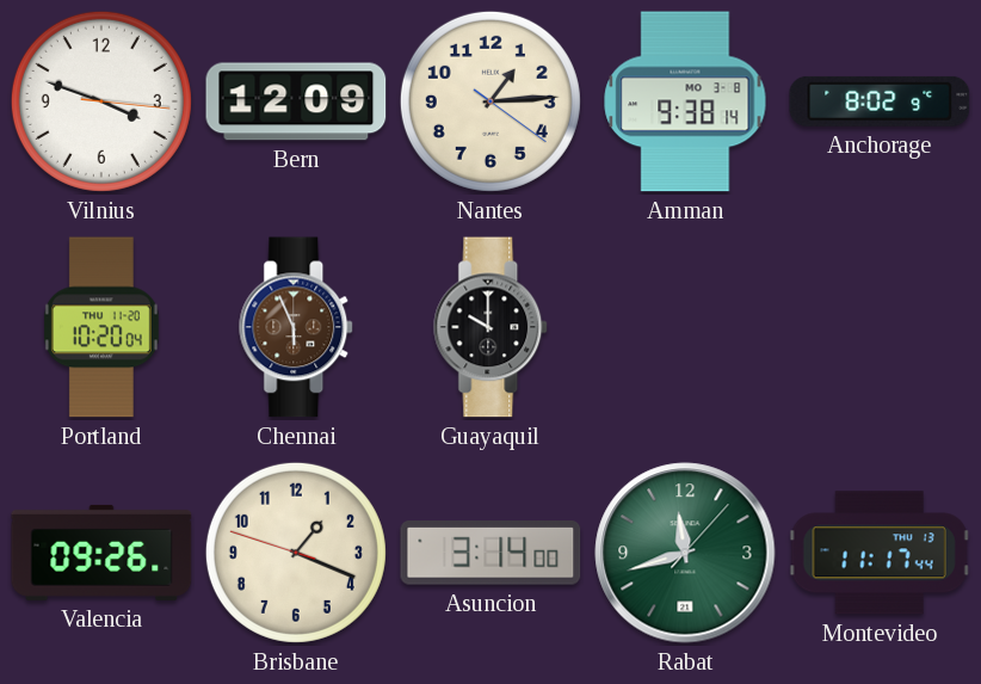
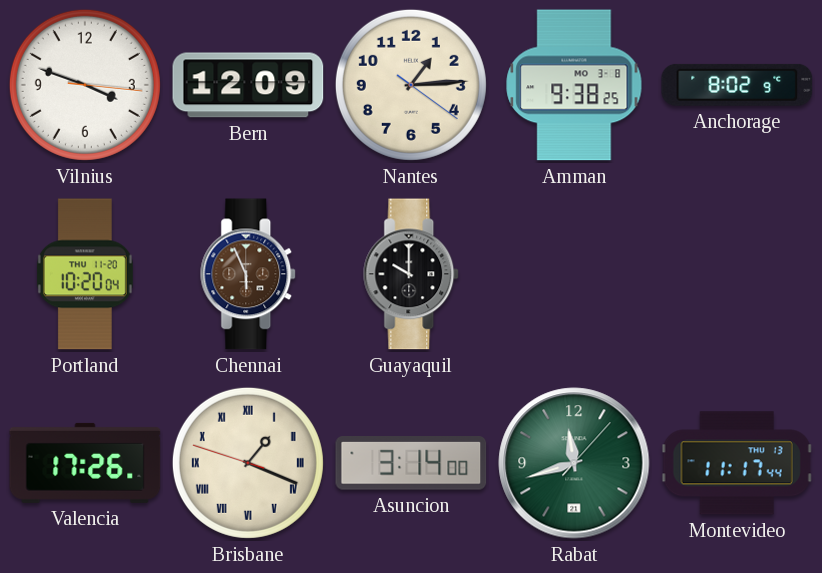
Amman: 9:38:14 -> 9:38:25
Valencia: 09:26 -> 17:26
Brisbane numerals: Arabic -> Roman
